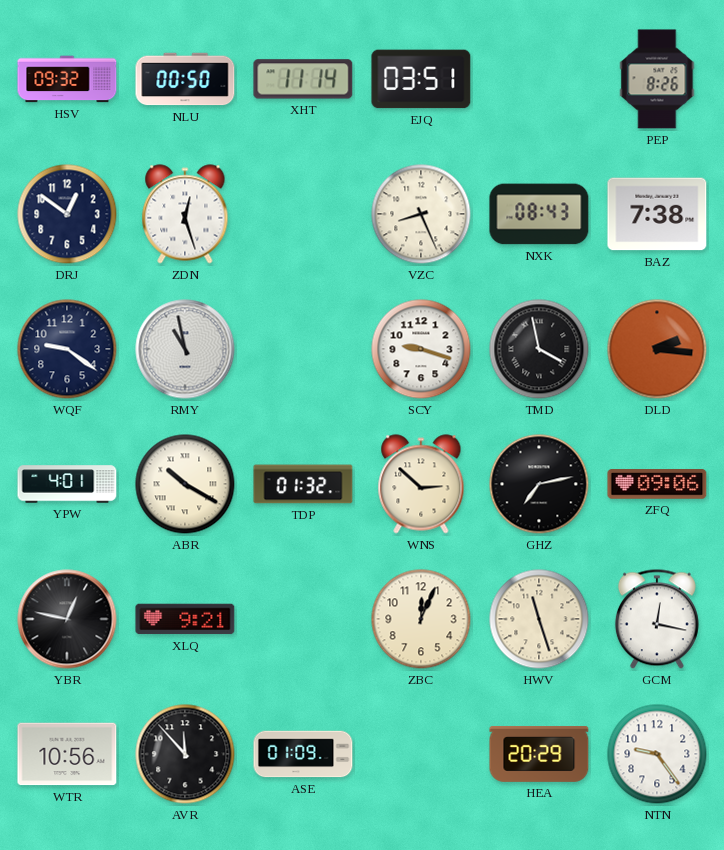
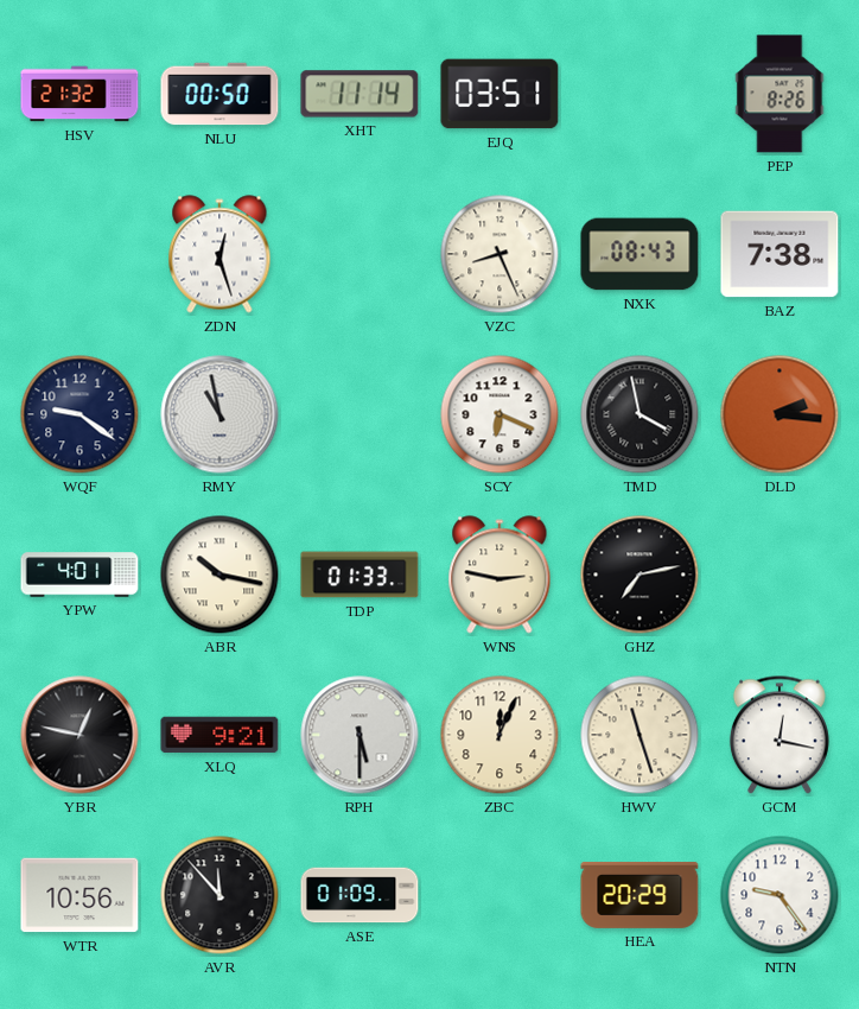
HSV: 09:32 -> 21:32
DRJ: 12:51 -> none
SCY: 9:18 -> 6:19
ABR: 10:20 -> 10:17
TDP: 01:32 -> 01:33
WNS: 2:52 -> 2:47
ZFQ: 09:06 -> none
RPH: none -> 5:30
